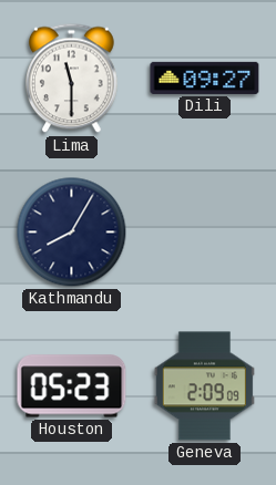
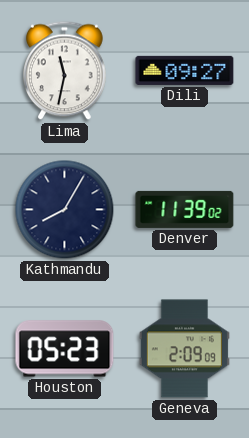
Lima: 11:30 -> 11:32
Denver: none -> 11:39
